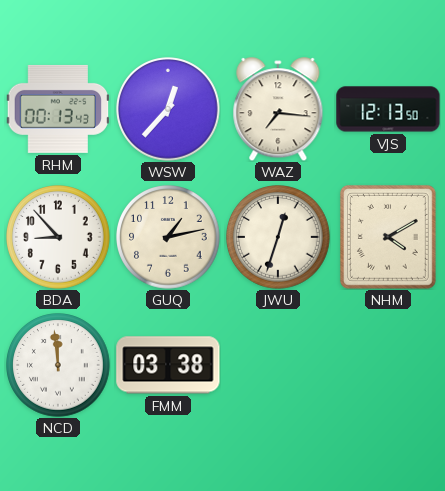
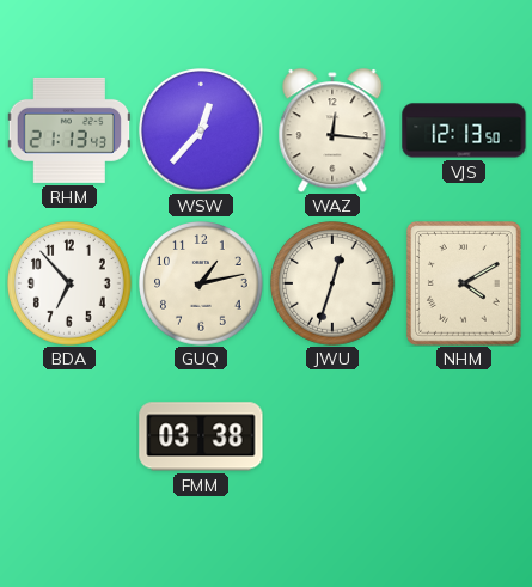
RHM: 00:13 -> 21:13
WAZ: 7:16 -> 12:16
BDA: 8:53 -> 6:53
NCD: 11:59 -> none
